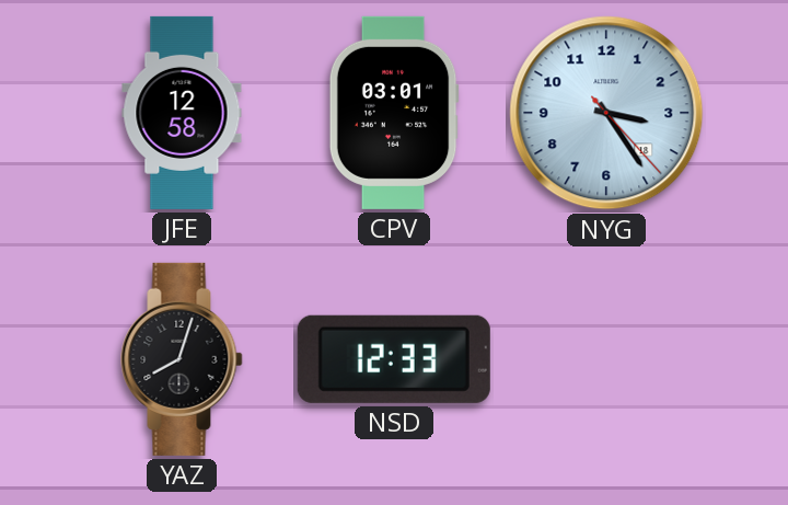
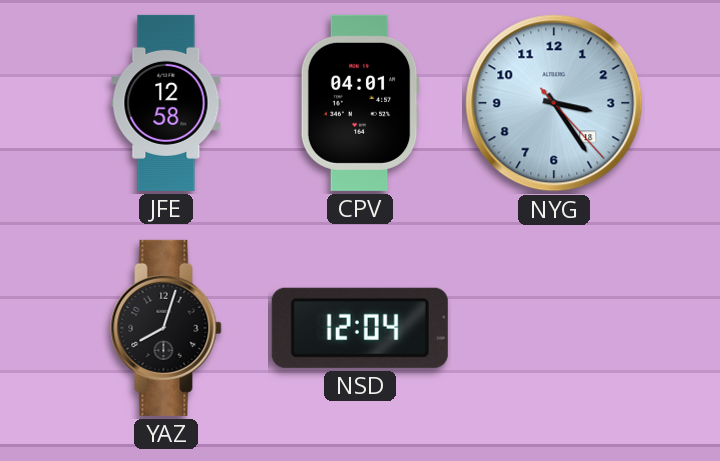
CPV: 03:01 -> 04:01
NSD: 12:33 -> 12:04
